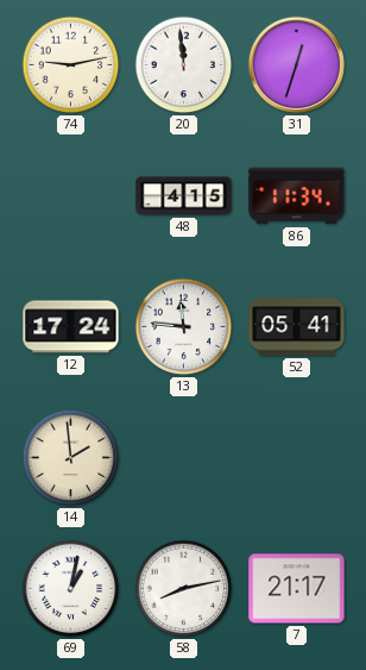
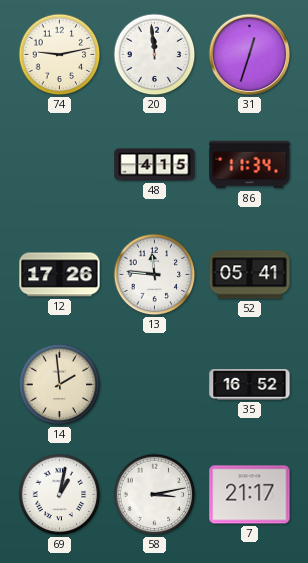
12: 17:24 -> 17:26
35: none -> 16:52
58: 8:13 -> 3:13
